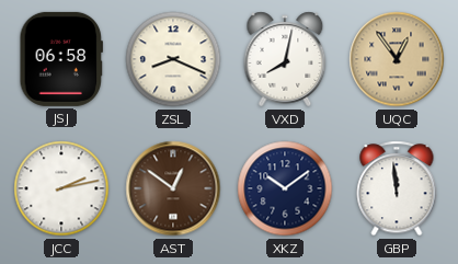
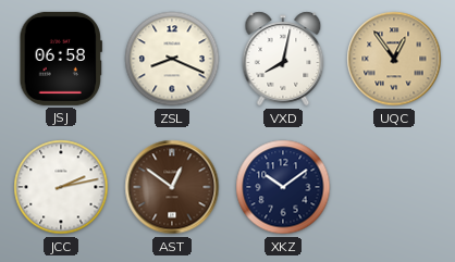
GBP: 11:59 -> none
